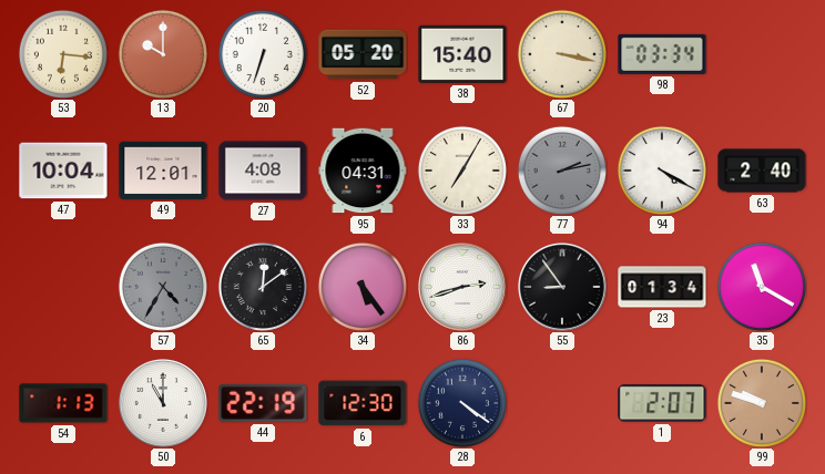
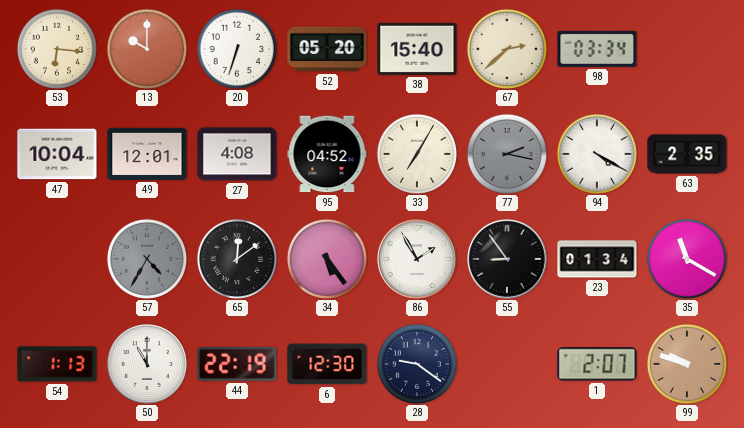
67: 3:17 -> 2:38
95: 04:31 -> 04:52
77: 2:13 -> 2:17
63: 2:40 -> 2:35
86: 2:42 -> 1:55
28: 4:21 -> 9:21
